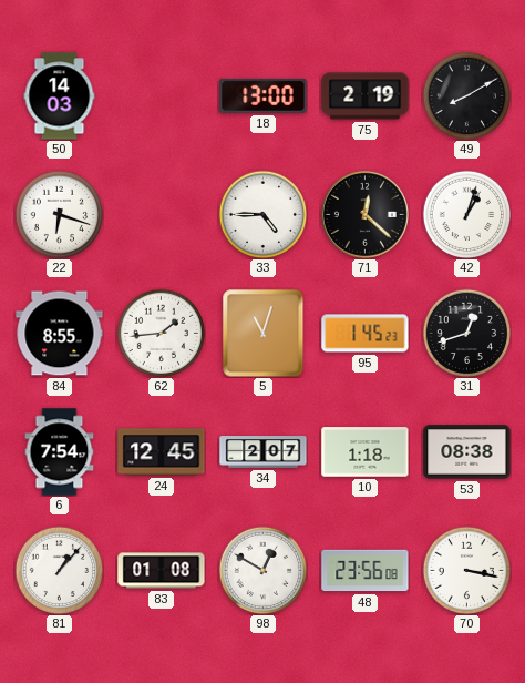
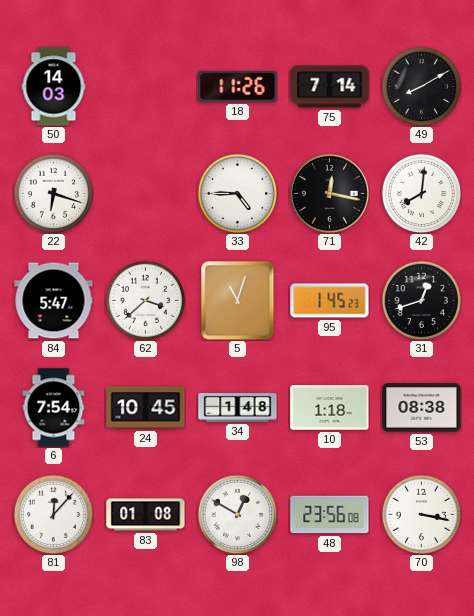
18: 13:00 -> 11:26
75: 2:19 -> 7:14
71: 12:22 -> 12:17
42: 1:03 -> 8:01
84: 8:55 -> 5:47
62: 1:44 -> 3:38
24: 12:45 -> 10:45
34: 2:07 -> 1:48
81: 1:07 -> 12:07
